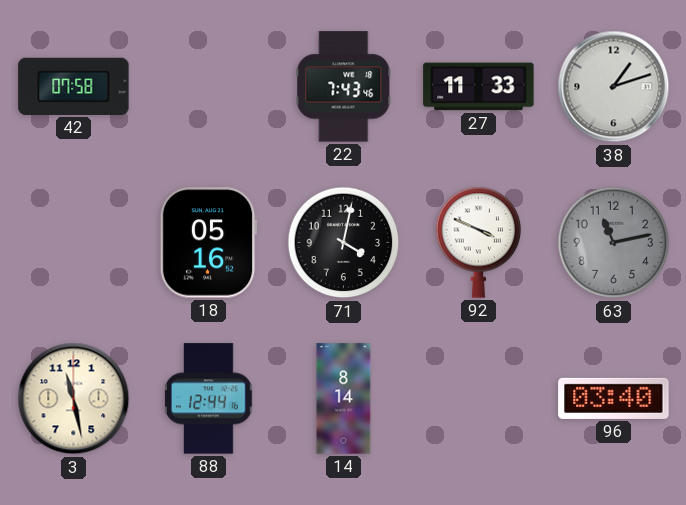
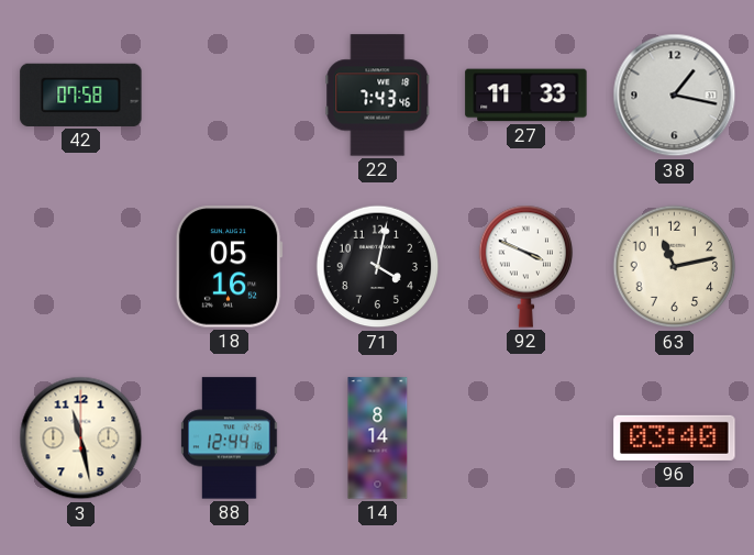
38: 1:12 -> 1:17
63 dial: grey -> cream
